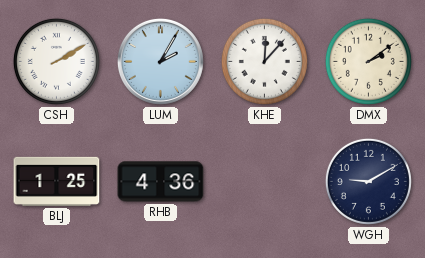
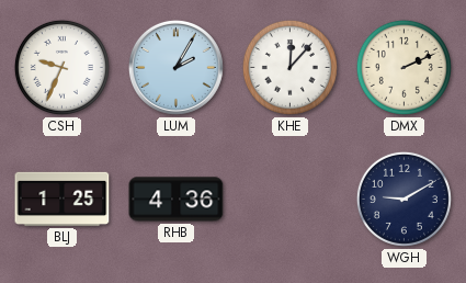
CSH: 2:10 -> 9:34
DMX: 2:09 -> 2:11
